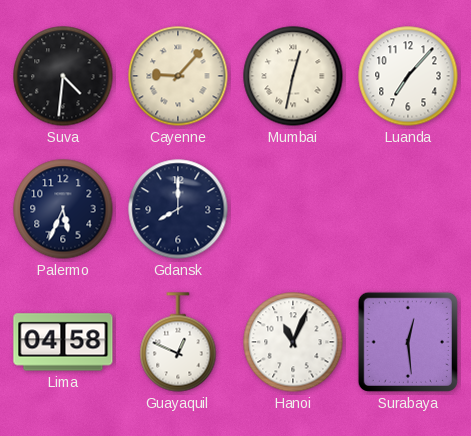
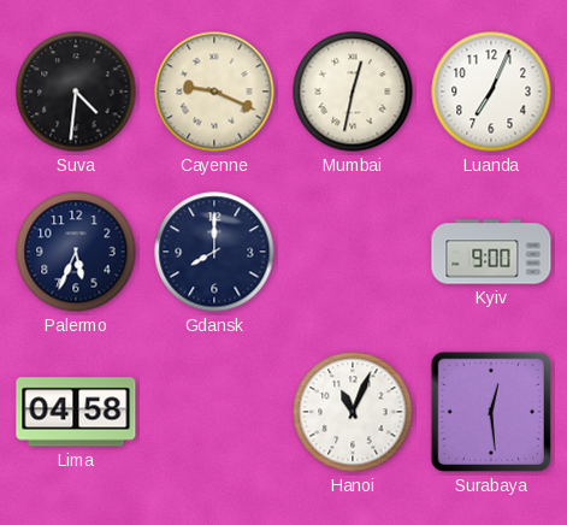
Cayenne: 9:07 -> 9:19
Luanda: 7:07 -> 7:04
Kyiv: none -> 9:00
Guayaquil: 12:49 -> none
